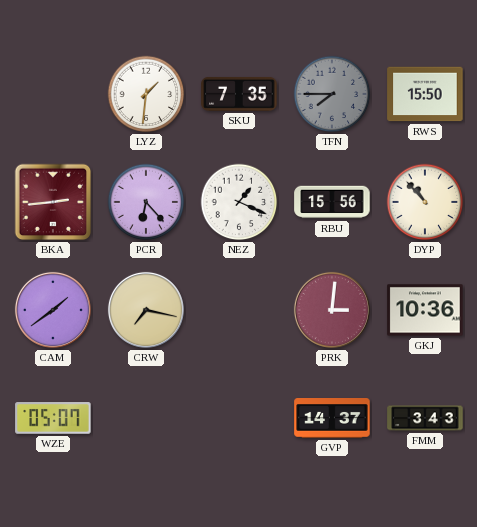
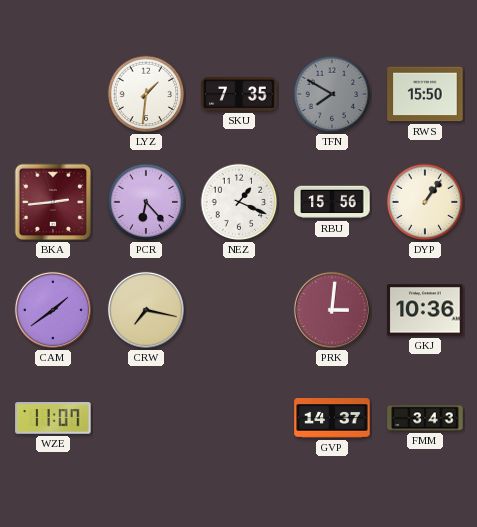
TFN: 7:45 -> 7:50
DYP: 10:53 -> 1:06
WZE: 05:07 -> 11:07
